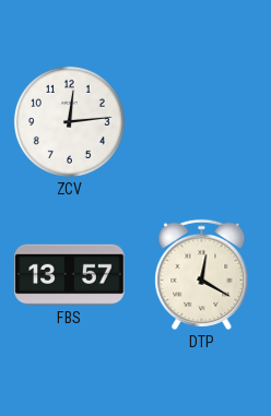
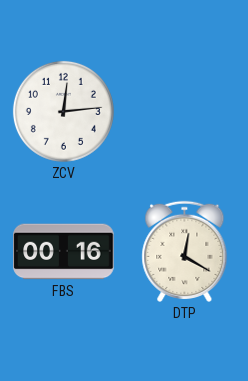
FBS: 13:57 -> 00:16
